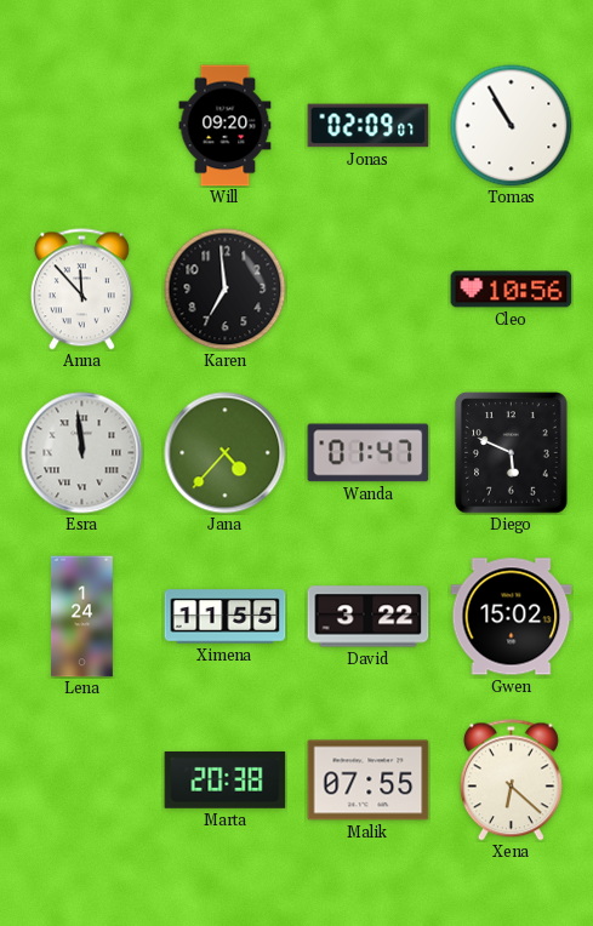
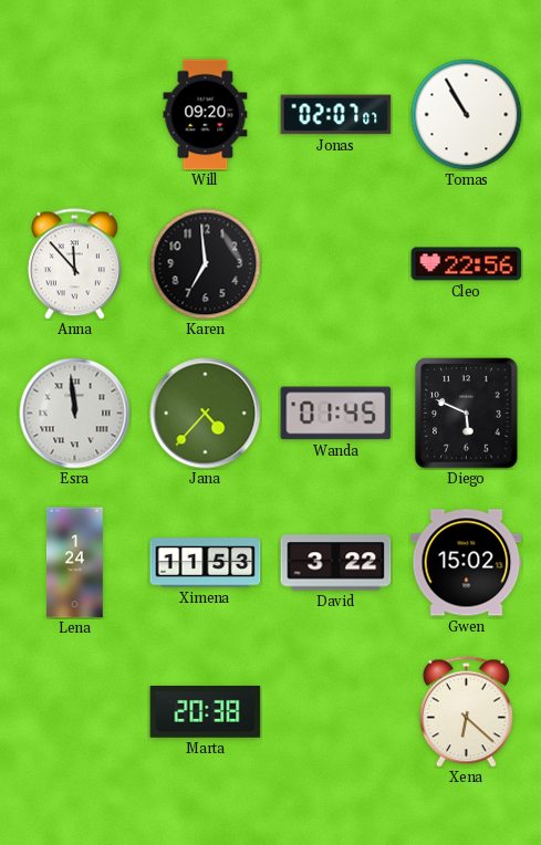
Jonas: 02:09 -> 02:07
Cleo: 10:56 -> 22:56
Wanda: 01:47 -> 01:45
Ximena: 11:55 -> 11:53
Malik: 07:55 -> none
